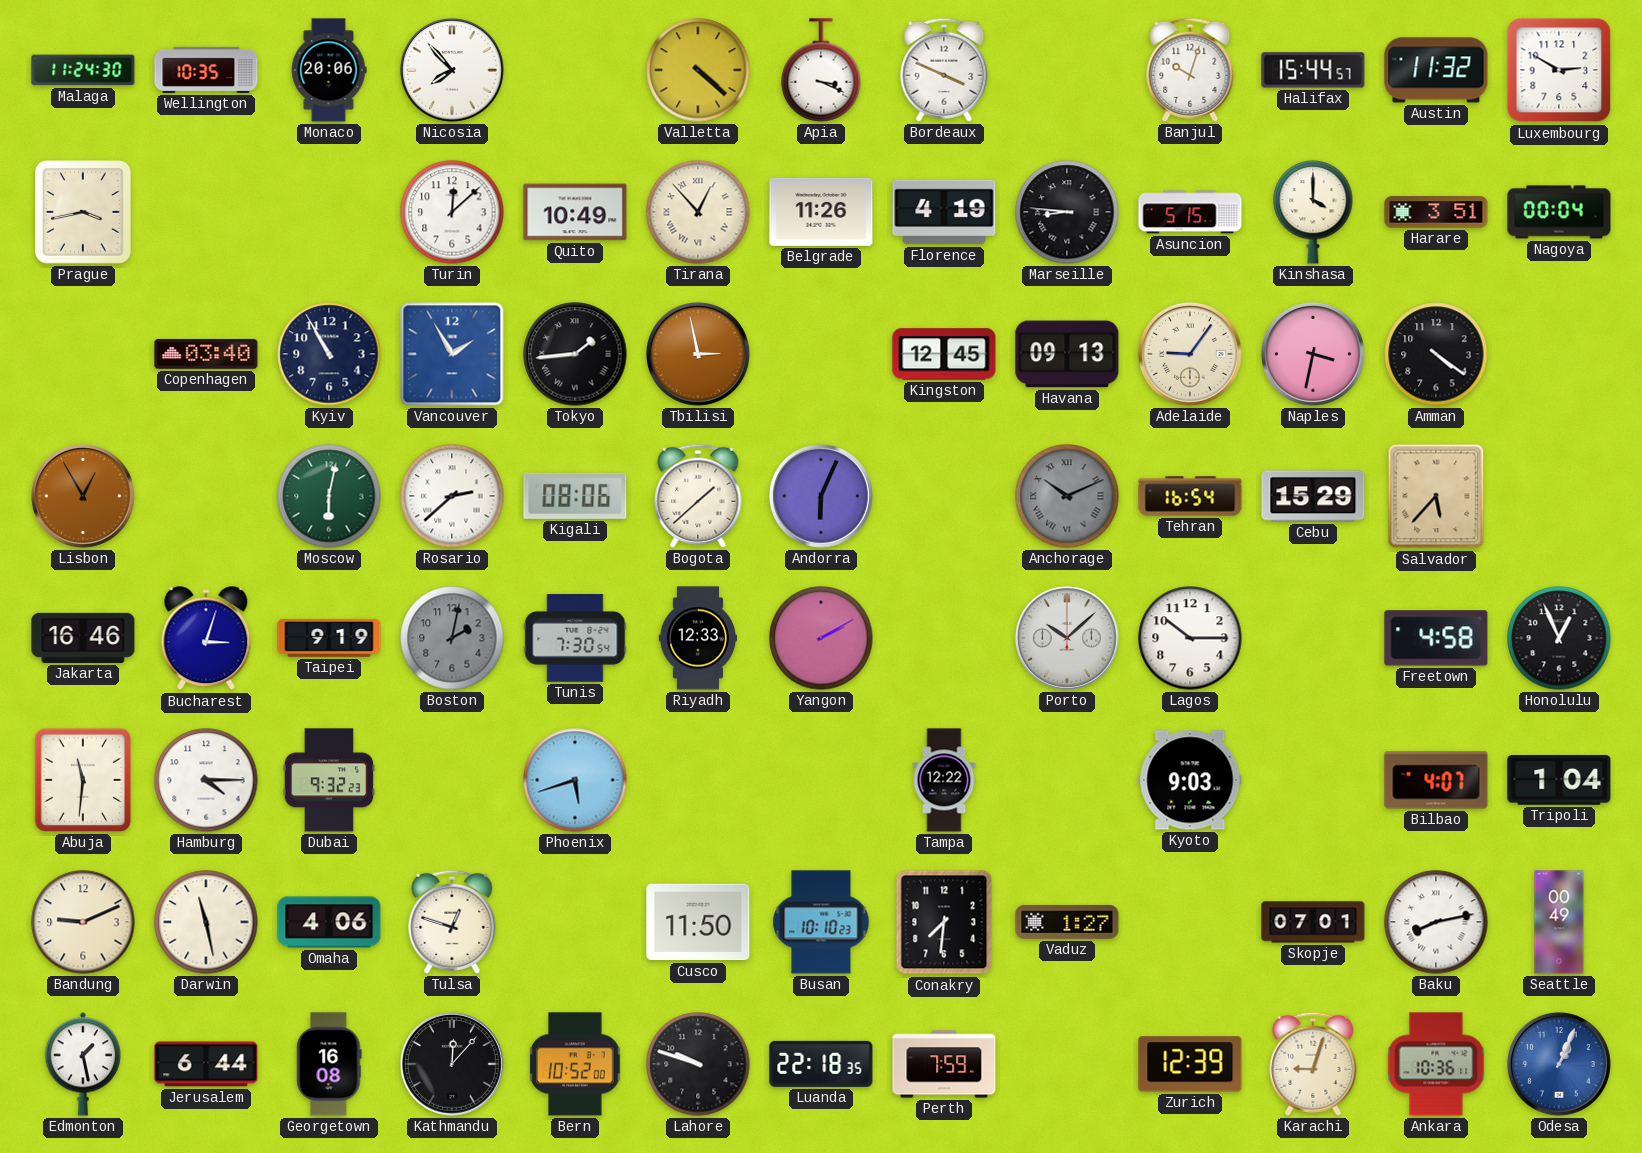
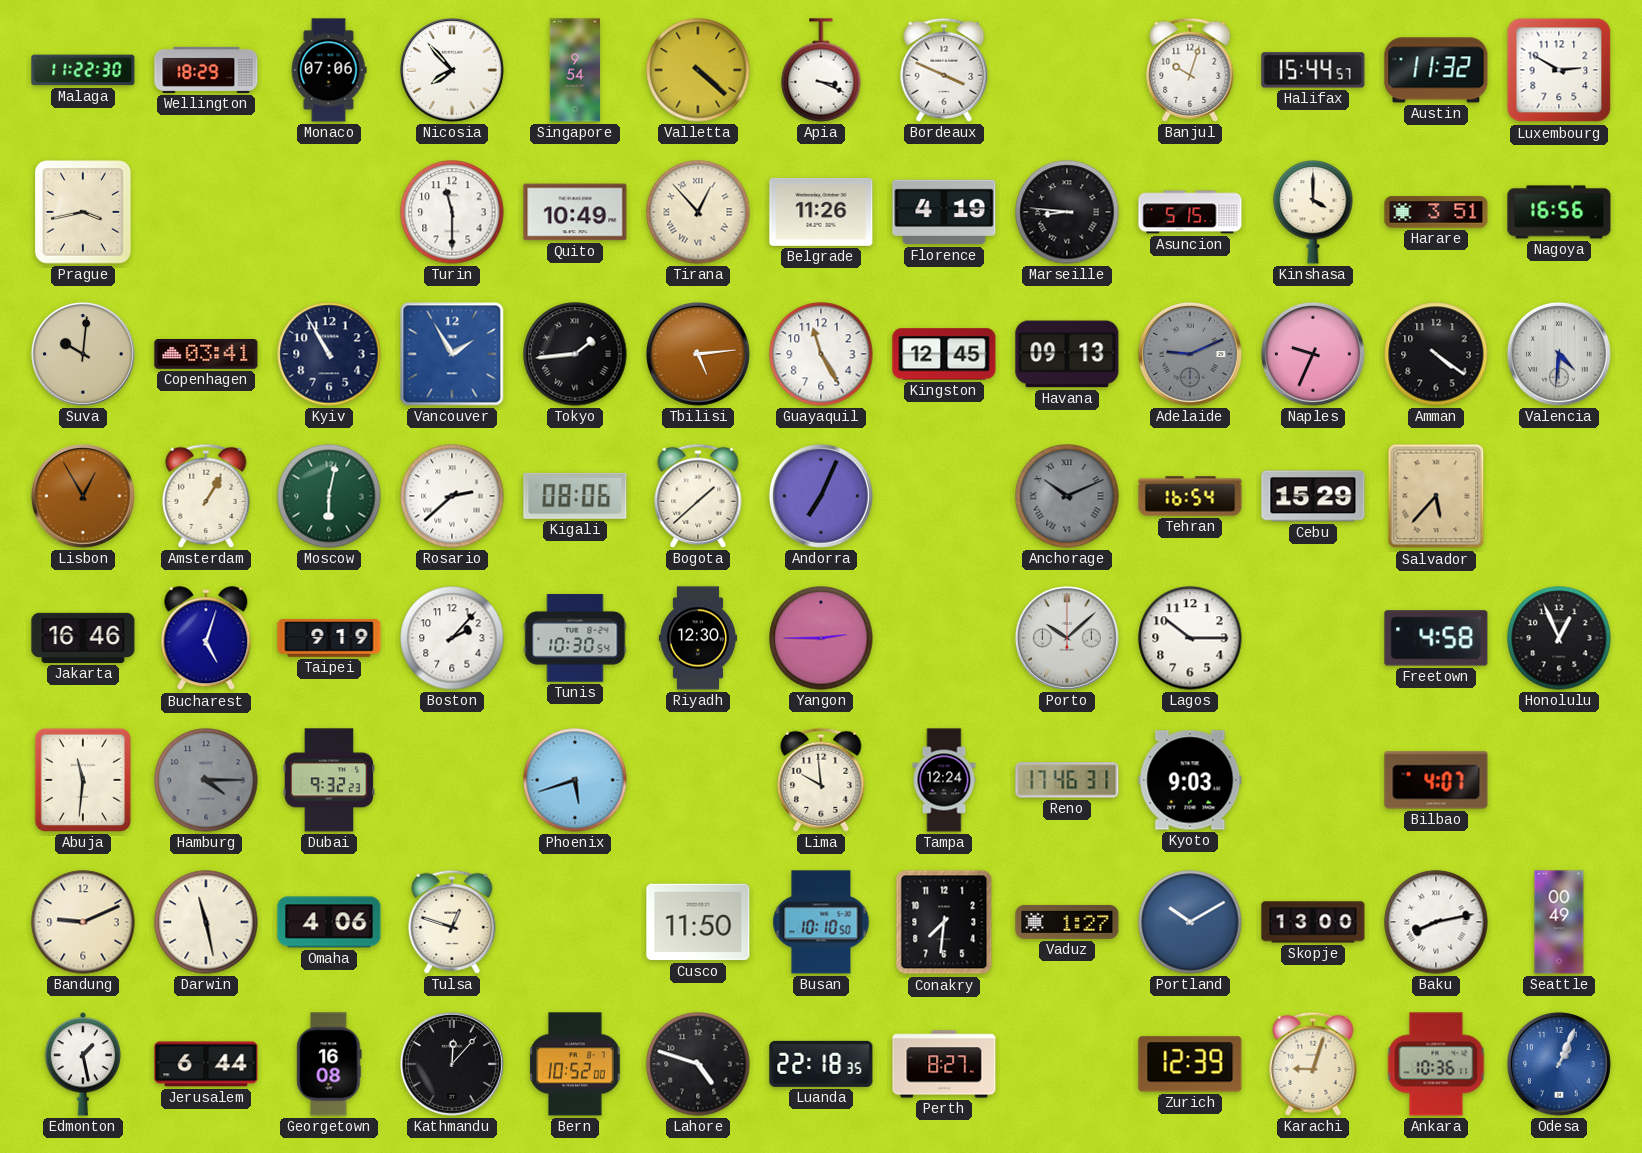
Malaga: 11:24 -> 11:22
Wellington: 10:35 -> 18:29
Monaco: 20:06 -> 07:06
Singapore: none -> 9:54
Turin: 12:08 -> 11:30
Nagoya: 00:04 -> 16:56
Suva: none -> 10:01
Copenhagen: 03:40 -> 03:41
Tbilisi: 2:58 -> 5:14
Guayaquil: none -> 11:25
Adelaide: 9:06 -> 9:11
Adelaide dial: cream -> grey
Naples: 3:32 -> 9:34
Valencia: none -> 4:31
Amsterdam: none -> 1:05
Andorra: 6:04 -> 7:04
Bucharest: 3:03 -> 5:03
Boston: 2:02 -> 2:07
Boston dial: grey -> white
Tunis: 7:30 -> 10:30
Riyadh: 12:33 -> 12:30
Yangon: 2:10 -> 2:45
Hamburg dial: white -> grey
Lima: none -> 9:59
Tampa: 12:22 -> 12:24
Reno: none -> 17:46
Tripoli: 1:04 -> none
Busan: 10:10:23 -> 10:10:50
Portland: none -> 10:10
Skopje: 07:01 -> 13:00
Lahore: 9:48 -> 4:48
Perth: 7:59 -> 8:27
